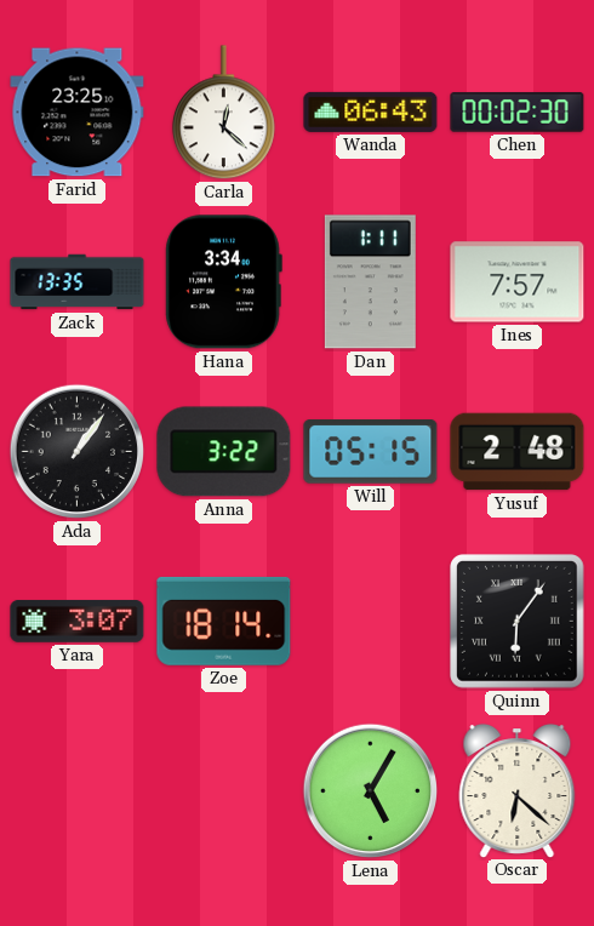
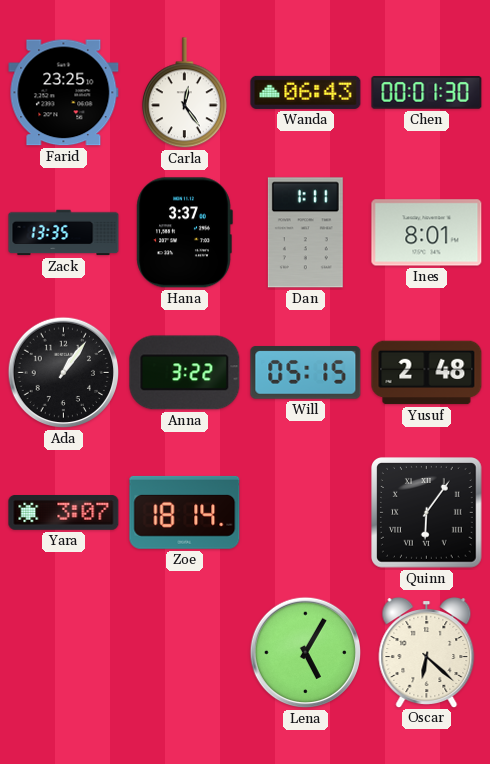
Carla: 12:22 -> 12:24
Chen: 00:02 -> 00:01
Hana: 3:34 -> 3:37
Ines: 7:57 -> 8:01
